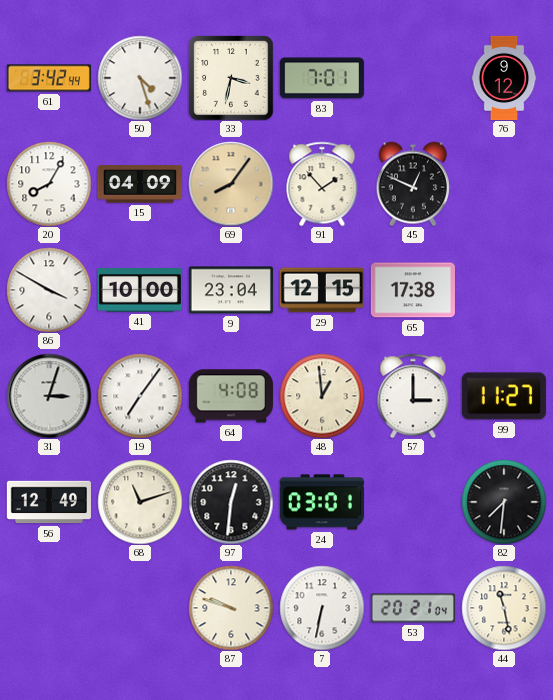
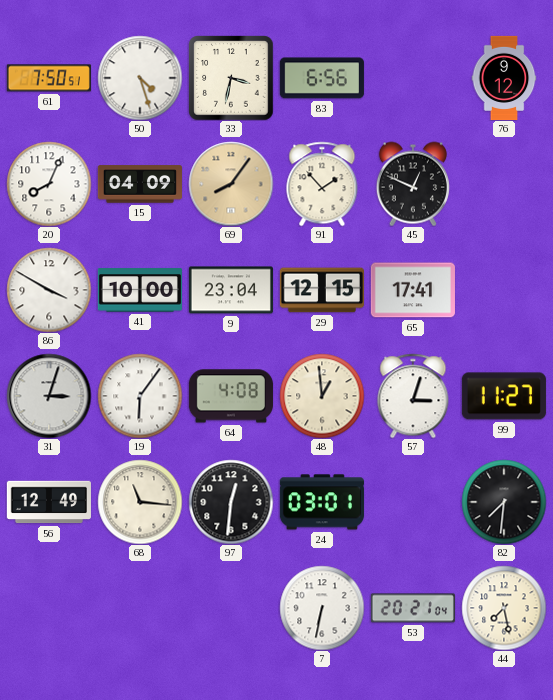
61: 3:42 -> 7:50
83: 7:01 -> 6:56
20: 8:05 -> 8:04
65: 17:38 -> 17:41
19: 7:06 -> 6:06
57: 3:00 -> 3:03
68: 11:12 -> 11:16
87: 9:48 -> none
44: 11:28 -> 7:28
